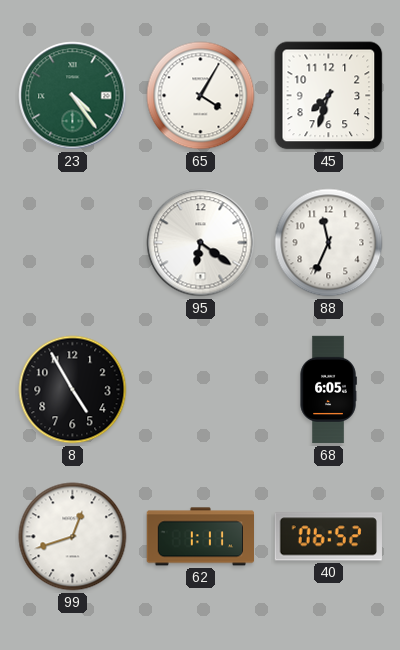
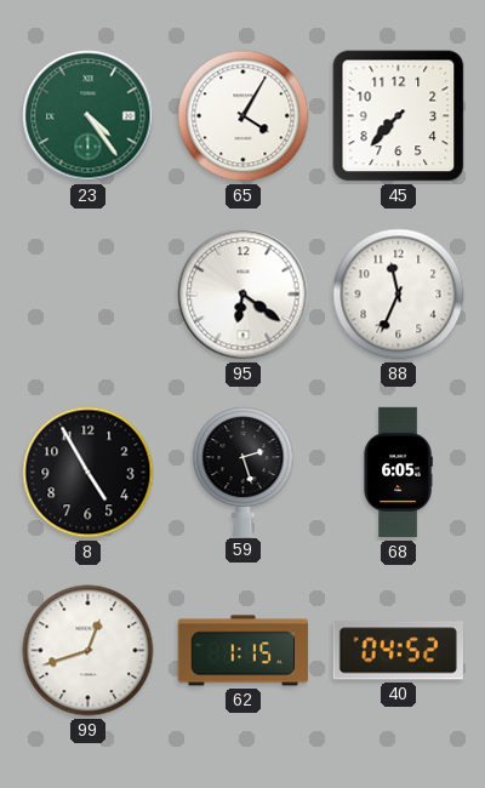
45: 7:33 -> 7:37
59: none -> 2:27
62: 1:11 -> 1:15
40: 06:52 -> 04:52
